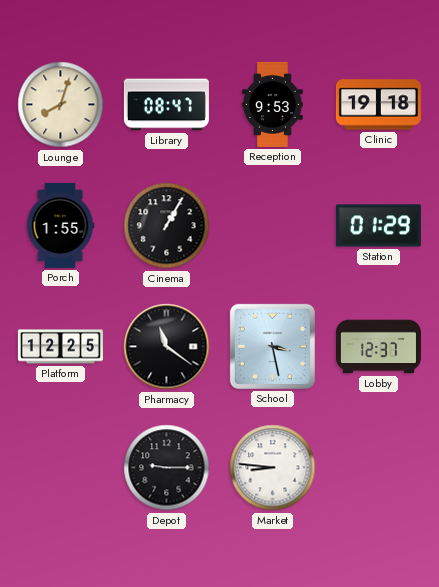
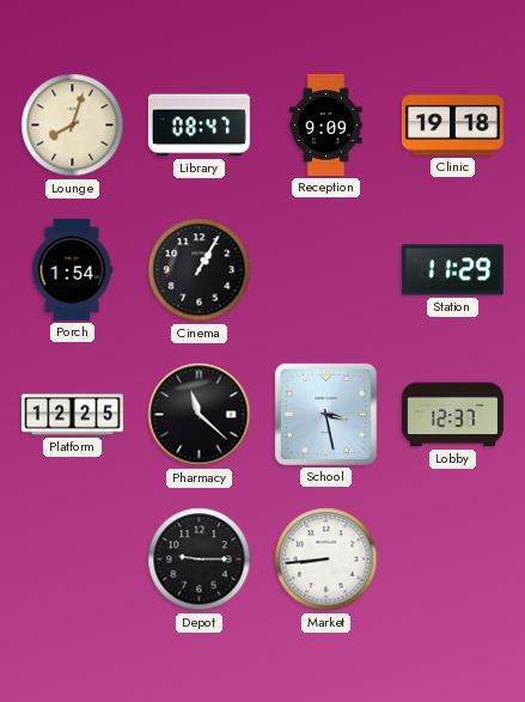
Reception: 9:53 -> 9:09
Porch: 1:55 -> 1:54
Station: 01:29 -> 11:29
Pharmacy: 11:21 -> 11:22
Market: 8:46 -> 8:44
